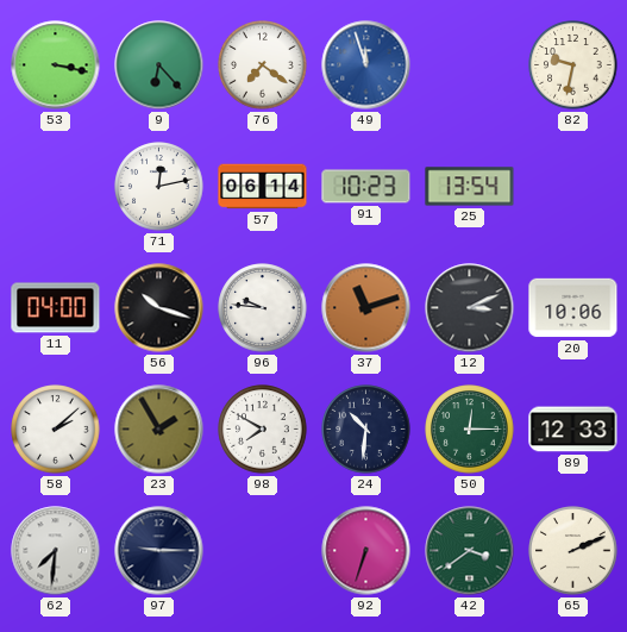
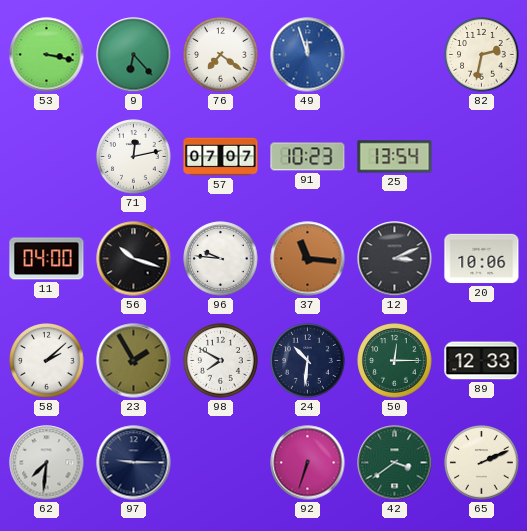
82: 9:32 -> 2:32
57: 06:14 -> 07:07
37: 11:12 -> 11:16
